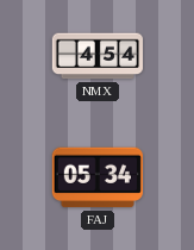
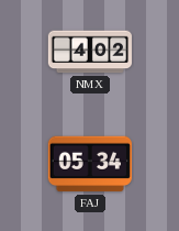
NMX: 4:54 -> 4:02
